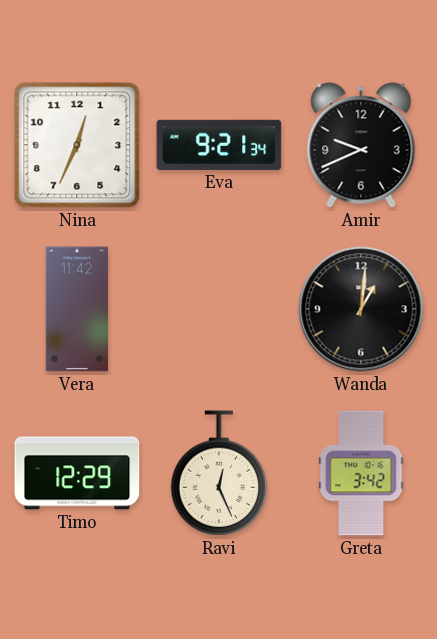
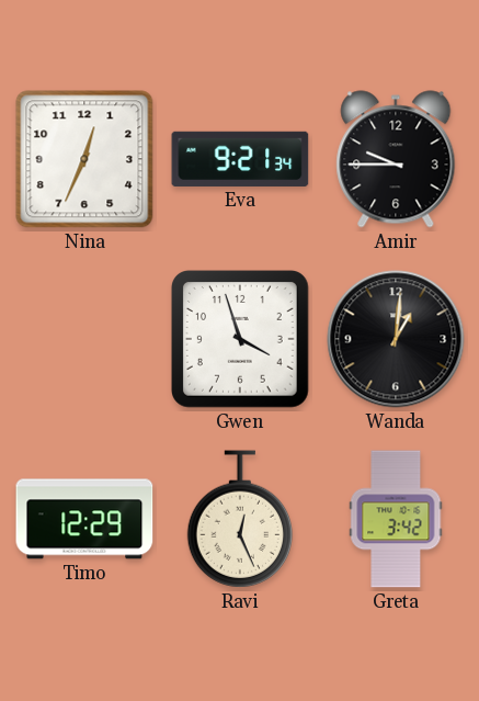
Amir: 9:41 -> 9:45
Vera: 11:42 -> none
Gwen: none -> 3:57
